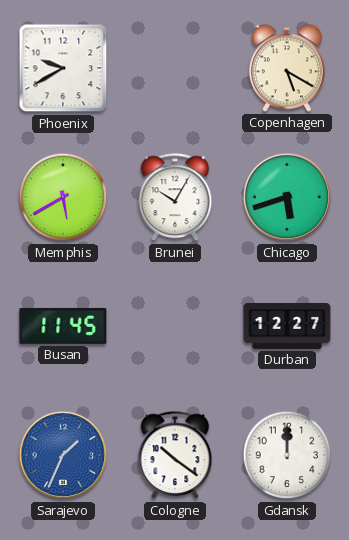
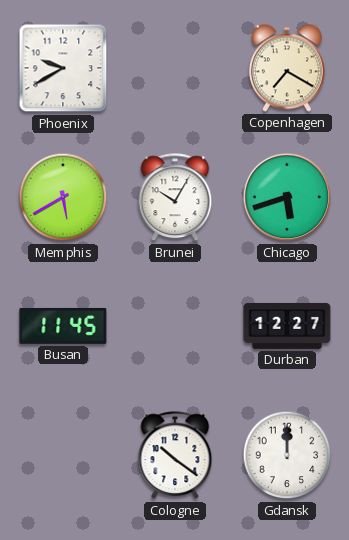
Copenhagen: 5:20 -> 7:20
Sarajevo: 1:34 -> none
